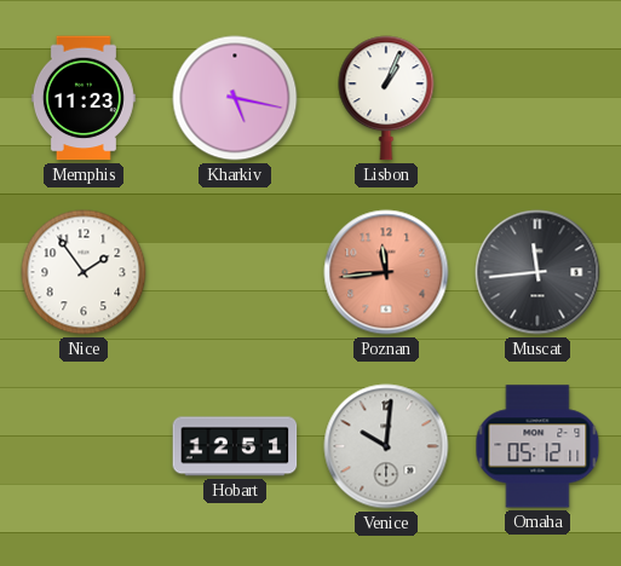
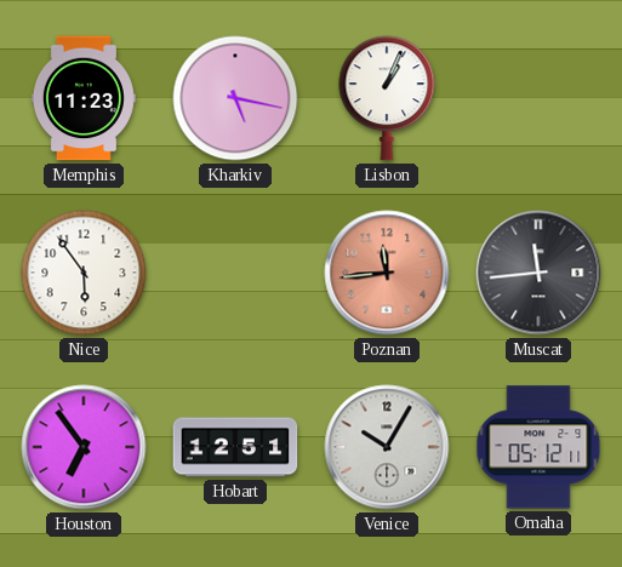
Nice: 1:54 -> 5:54
Houston: none -> 6:54
Venice: 10:01 -> 10:05
